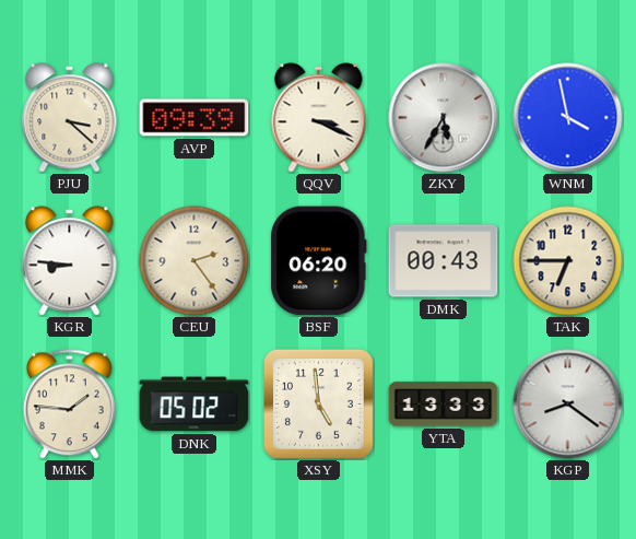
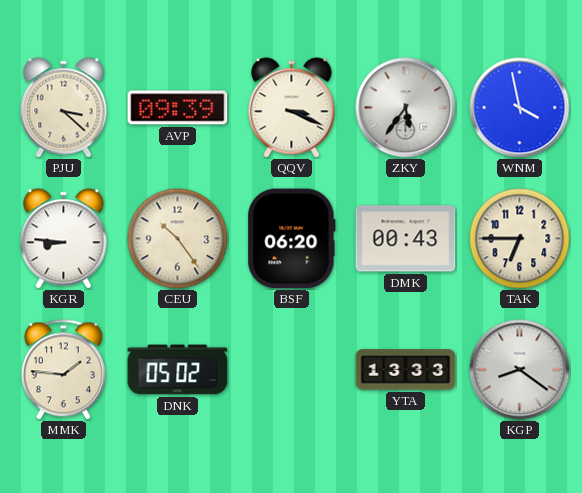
ZKY: 5:35 -> 5:36
CEU: 2:24 -> 10:24
XSY: 4:59 -> none
